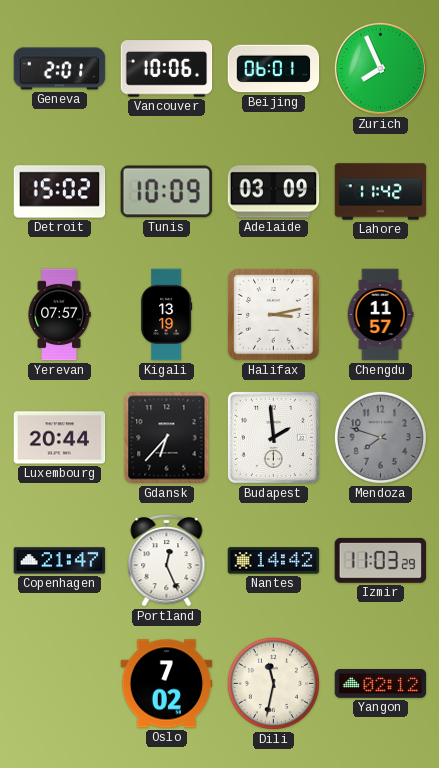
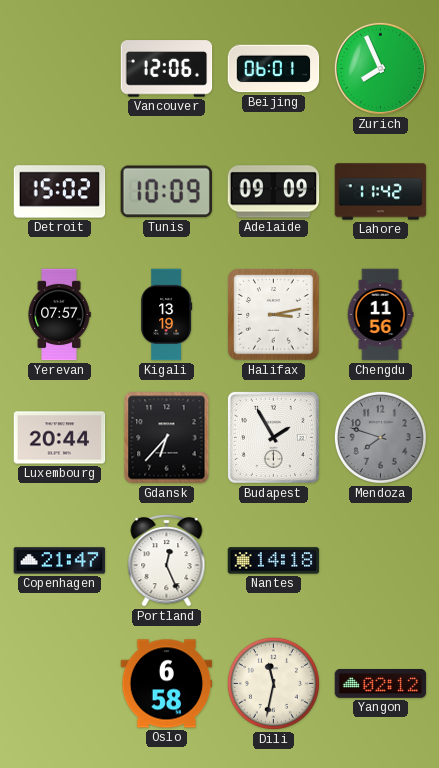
Geneva: 2:01 -> none
Vancouver: 10:06 -> 12:06
Adelaide: 03:09 -> 09:09
Chengdu: 11:57 -> 11:56
Budapest: 1:59 -> 1:55
Nantes: 14:42 -> 14:18
Izmir: 11:03 -> none
Oslo: 7:02 -> 6:58
